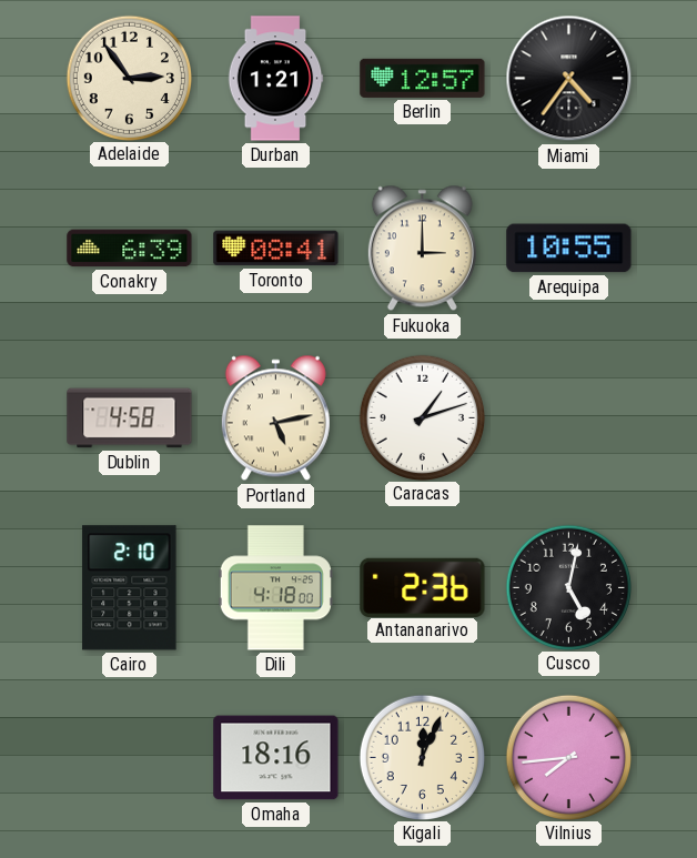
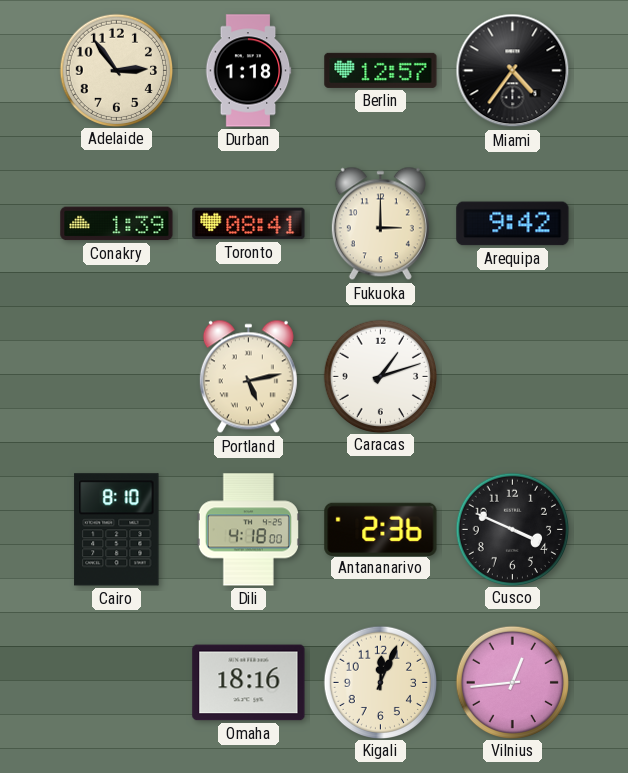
Durban: 1:21 -> 1:18
Conakry: 6:39 -> 1:39
Arequipa: 10:55 -> 9:42
Dublin: 4:58 -> none
Cairo: 2:10 -> 8:10
Cusco: 5:02 -> 3:49
Vilnius: 7:44 -> 12:44
